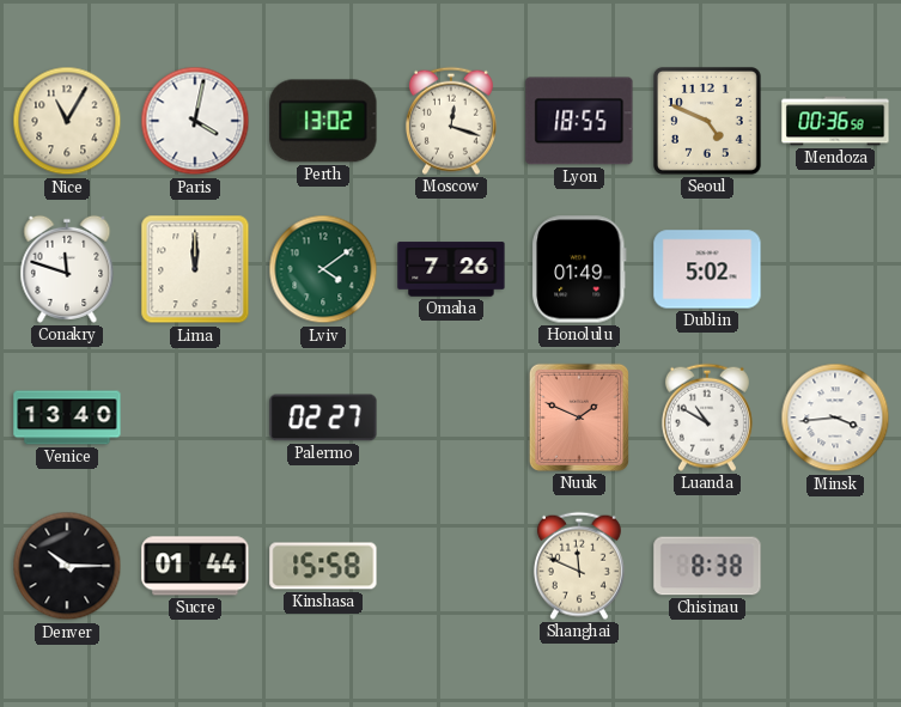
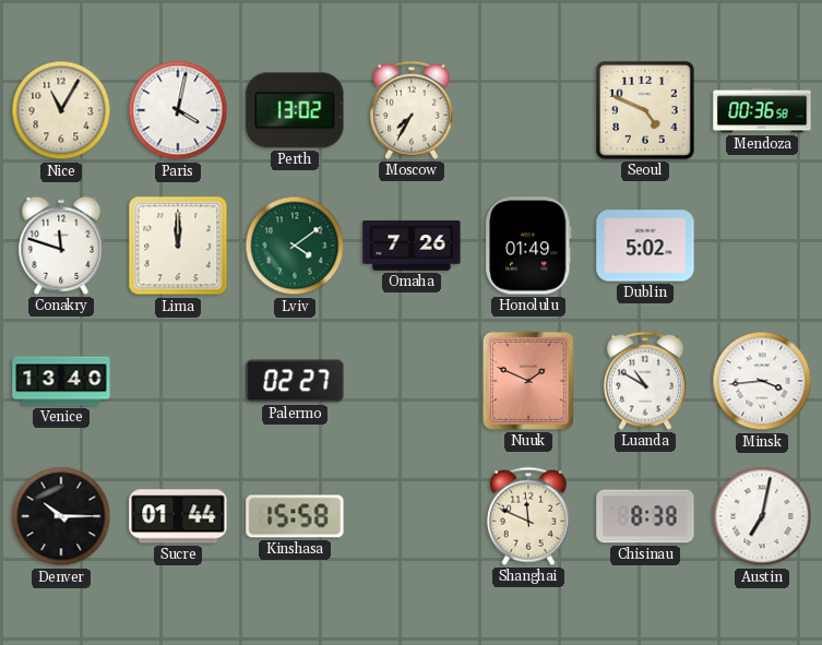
Moscow: 12:18 -> 7:35
Lyon: 18:55 -> none
Austin: none -> 7:02
